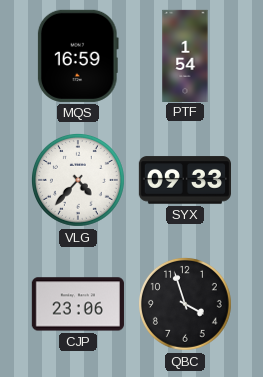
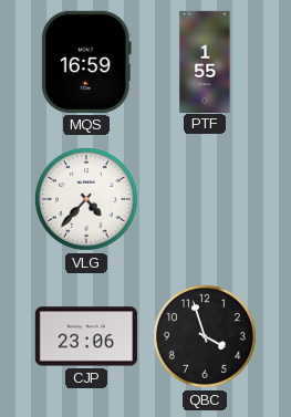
PTF: 1:54 -> 1:55
SYX: 09:33 -> none
